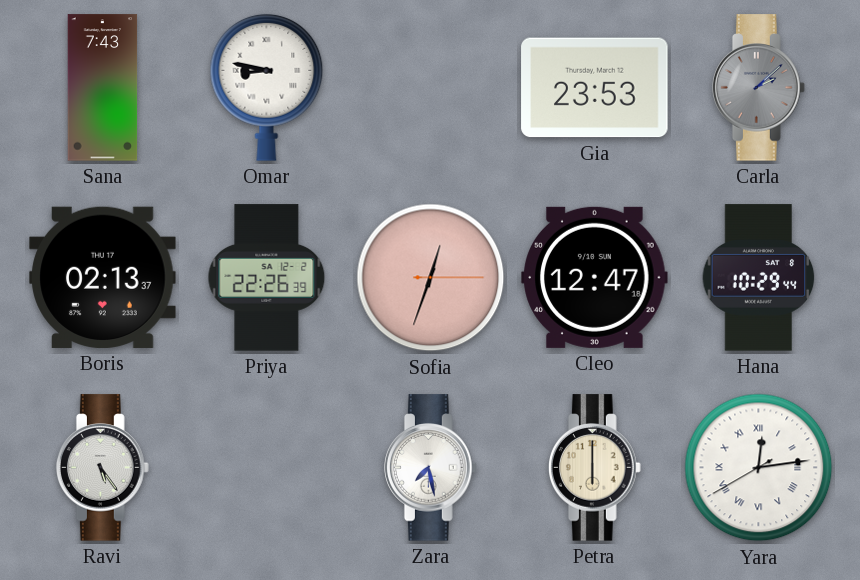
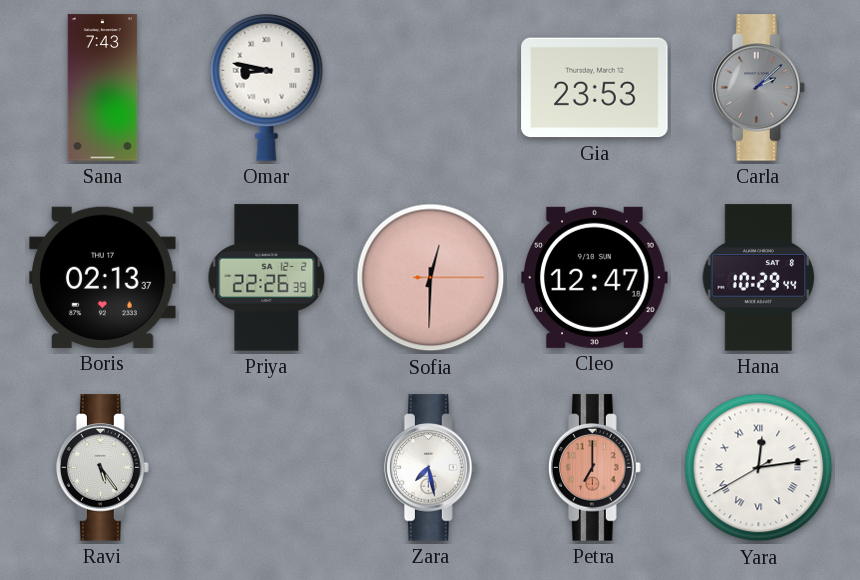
Sofia: 12:33 -> 12:30
Petra: 6:00 -> 7:00
Petra dial: cream -> salmon
